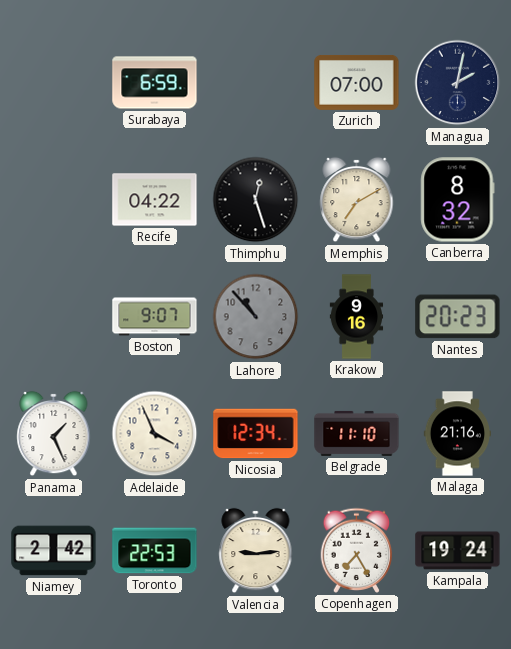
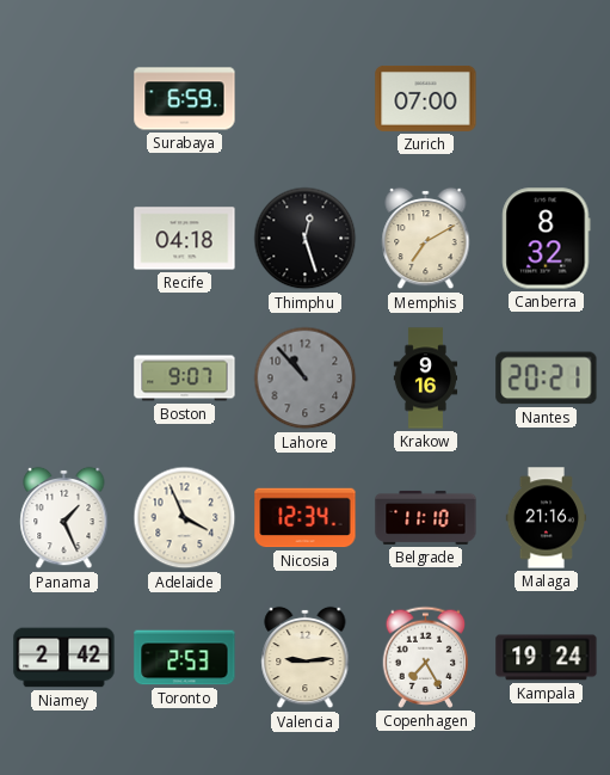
Managua: 2:02 -> none
Recife: 04:22 -> 04:18
Nantes: 20:23 -> 20:21
Toronto: 22:53 -> 2:53
